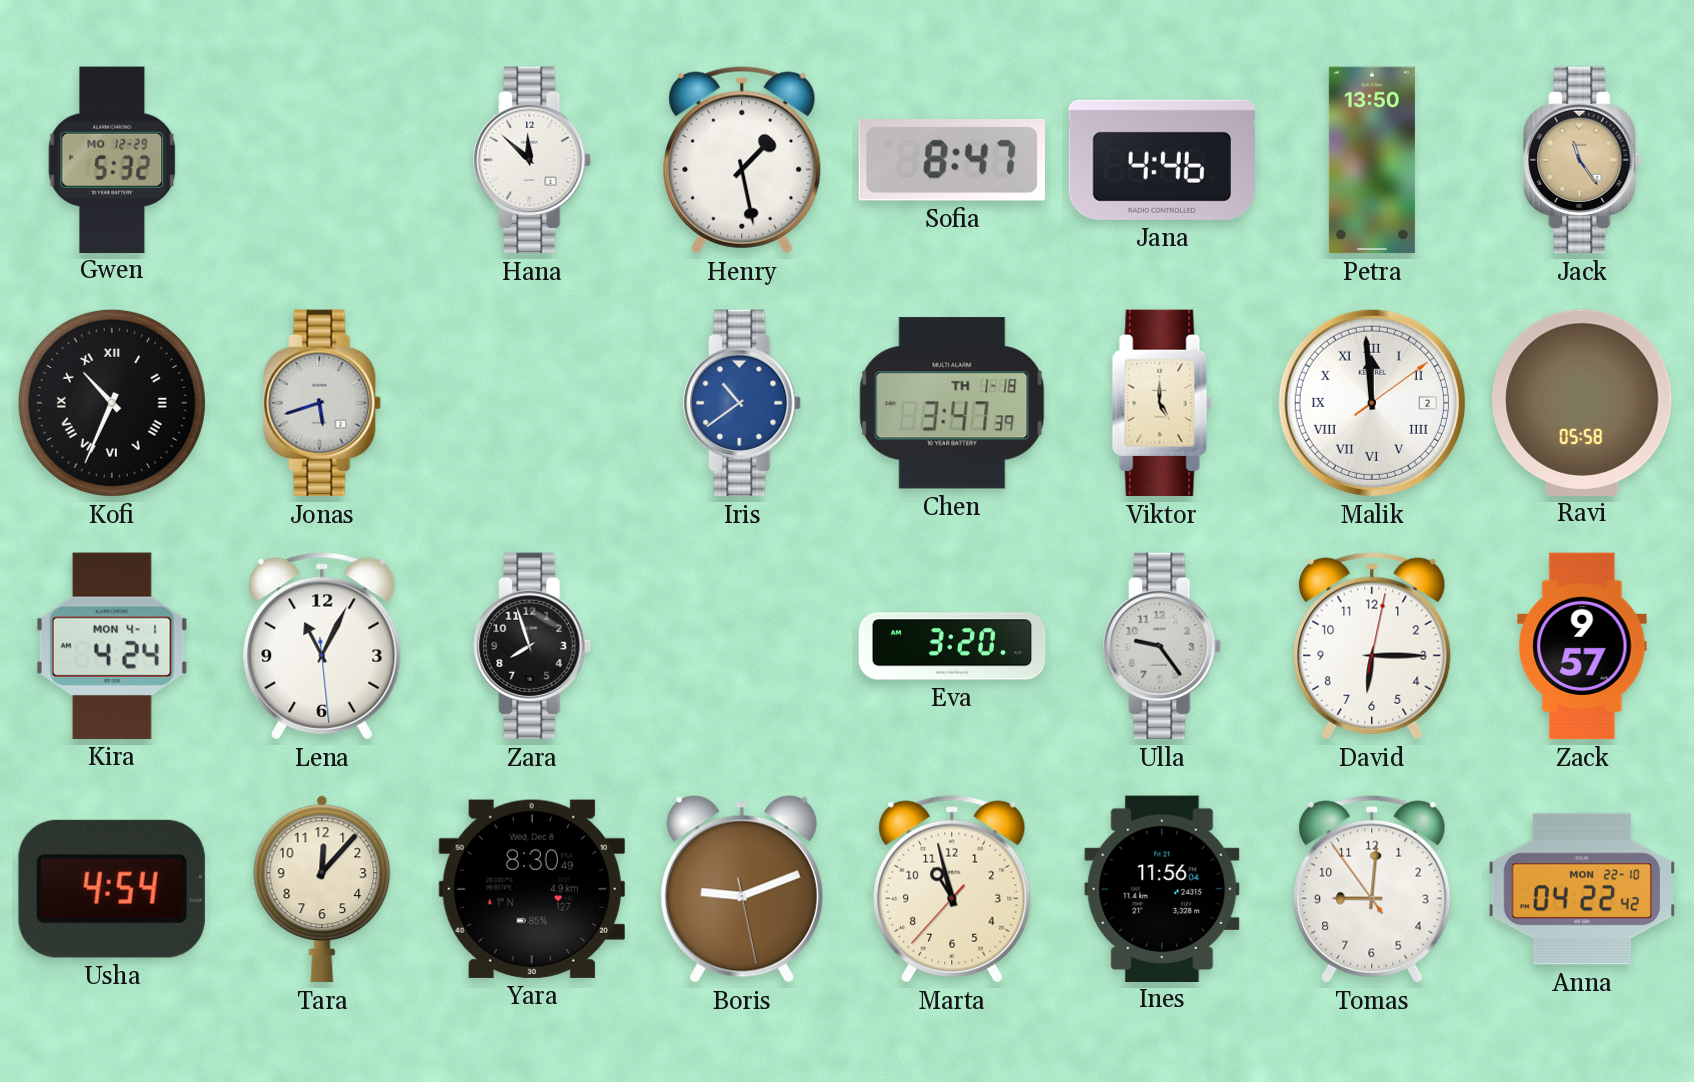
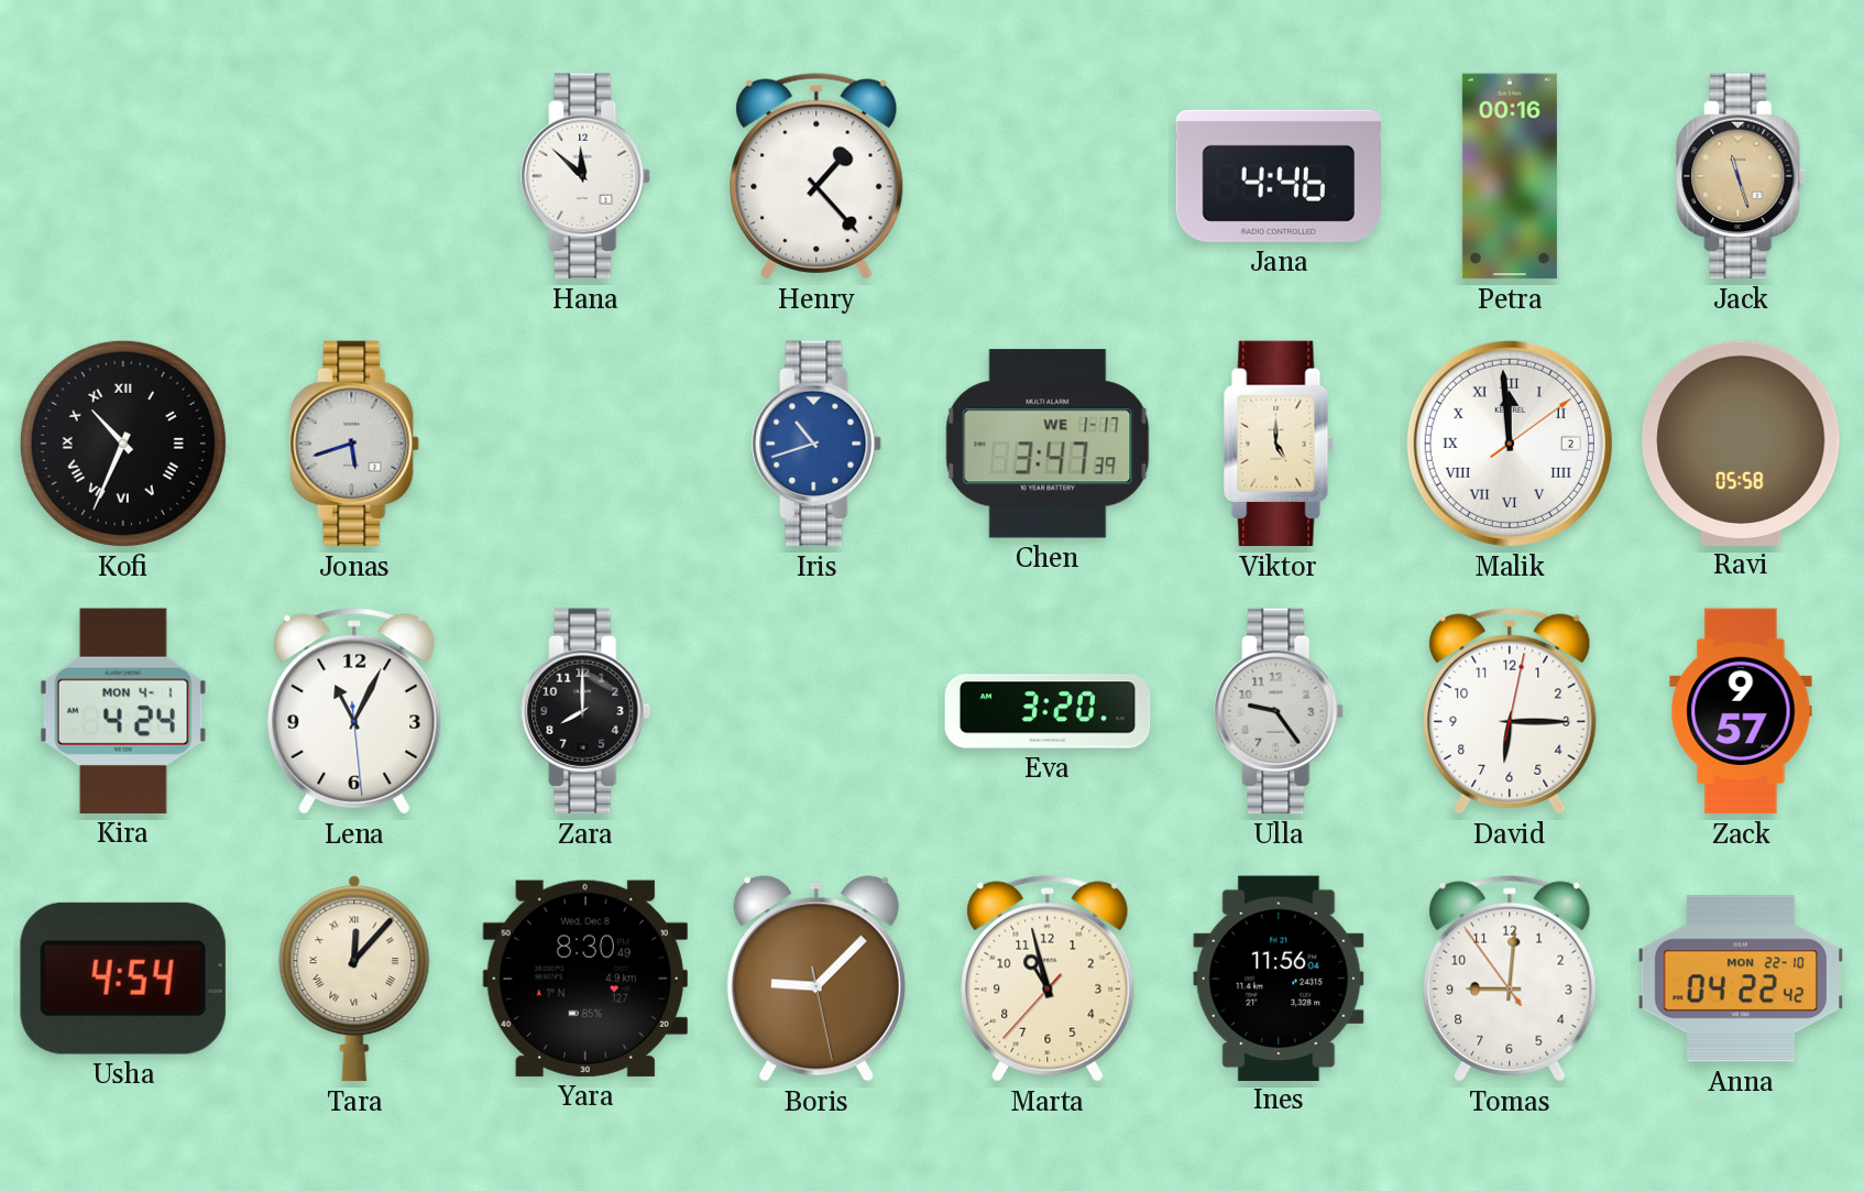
Gwen: 5:32 -> none
Henry: 1:28 -> 1:23
Sofia: 8:47 -> none
Petra: 13:50 -> 00:16
Jack: 11:24 -> 11:27
Iris: 10:39 -> 10:42
Chen date: TH 1-18 -> WE 1-17
Zara: 7:57 -> 8:00
Tara numerals: Arabic -> Roman
Boris: 9:11 -> 9:07
